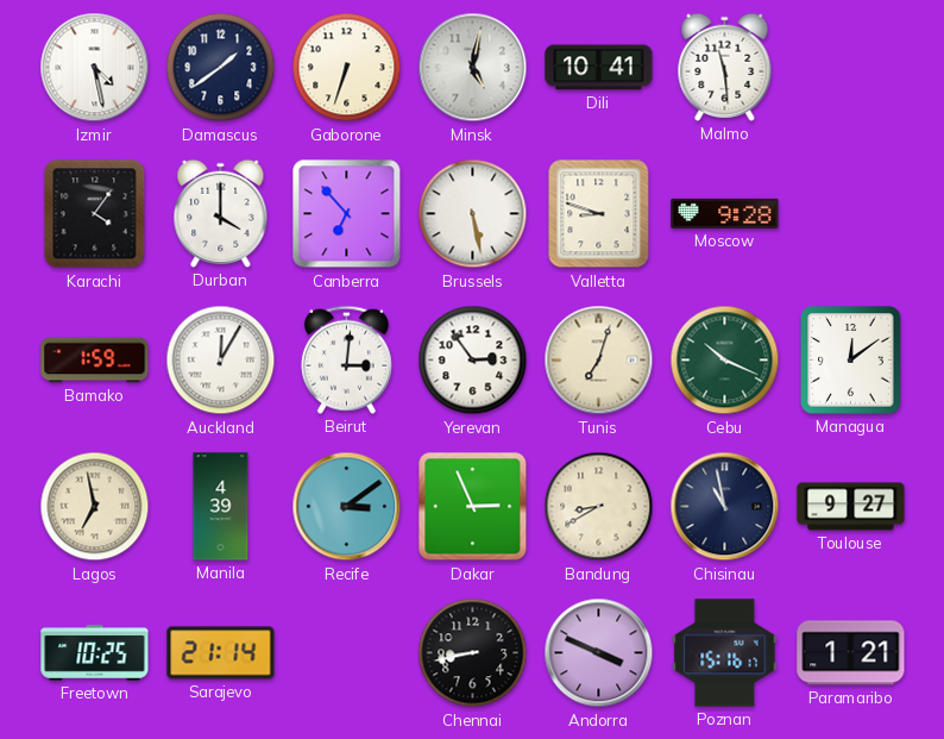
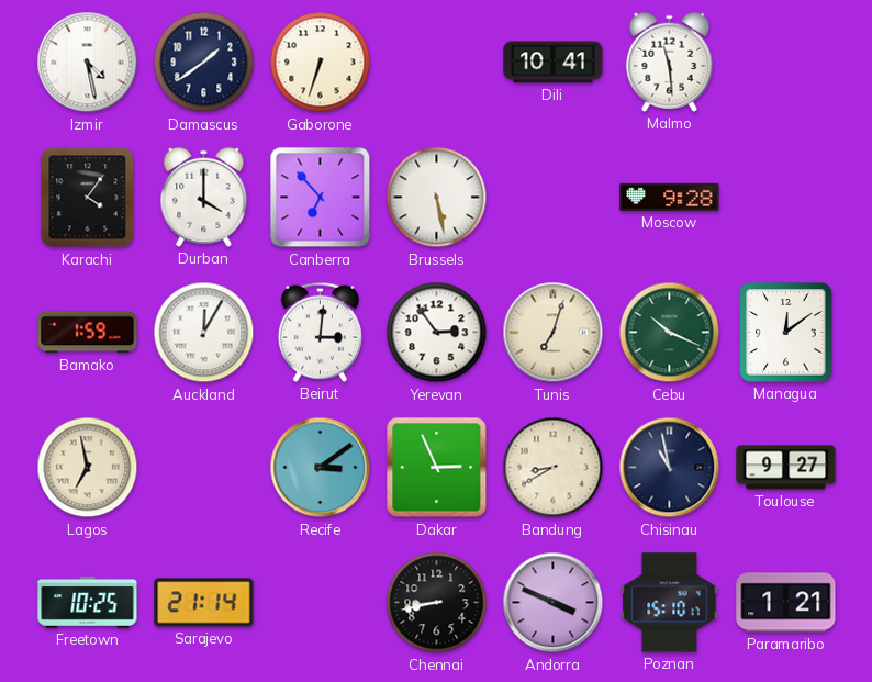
Minsk: 5:02 -> none
Valletta: 8:48 -> none
Manila: 4:39 -> none
Poznan: 15:16 -> 15:10
